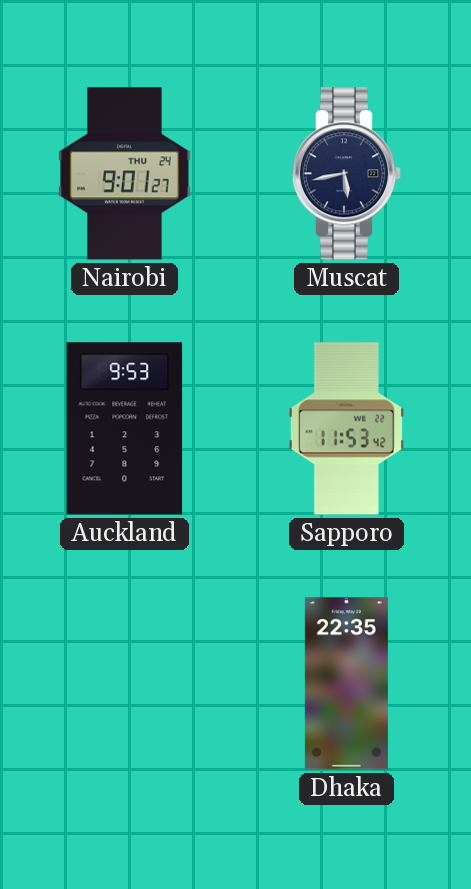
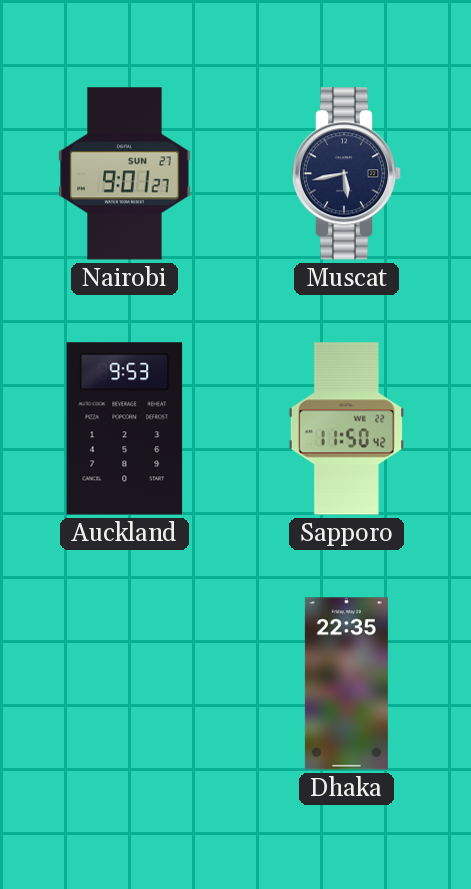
Nairobi date: THU 24 -> SUN 27
Sapporo: 11:53 -> 11:50
